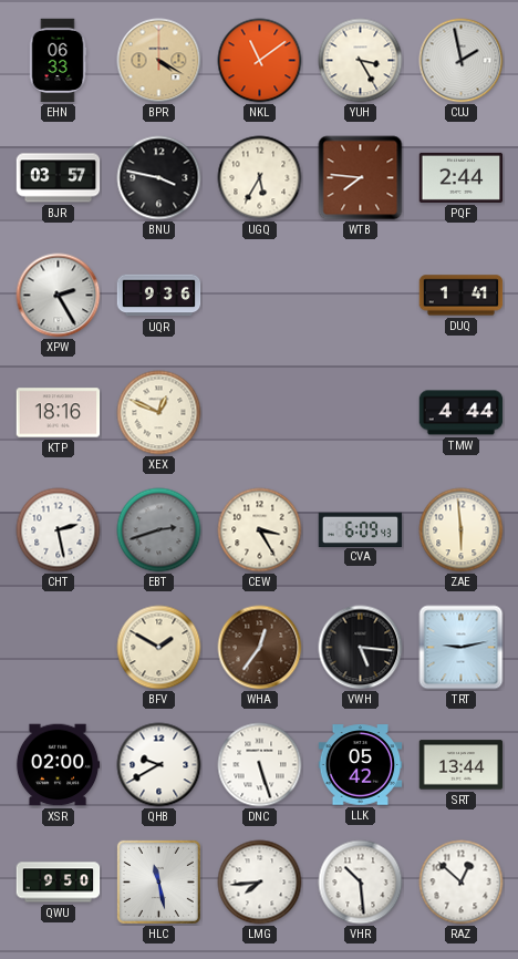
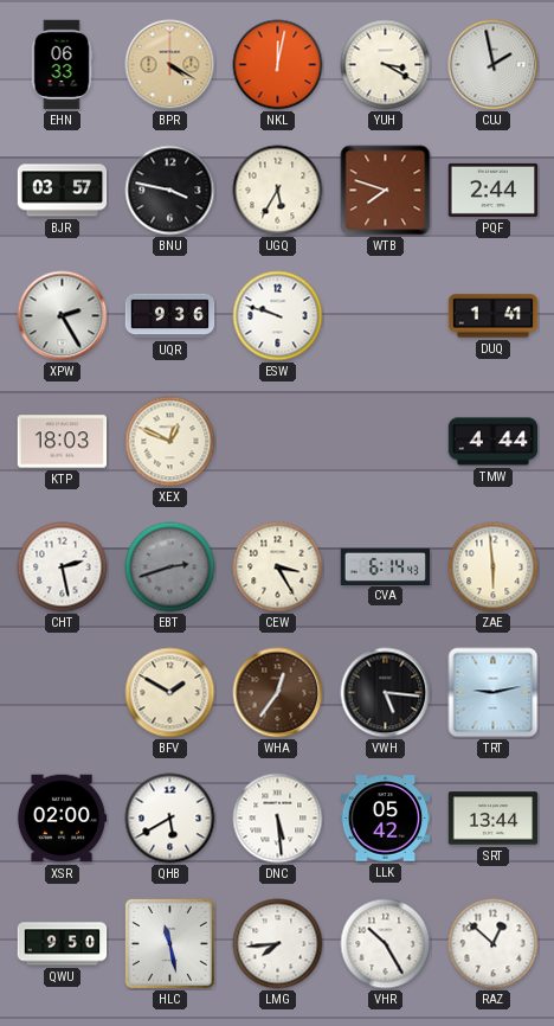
NKL: 11:09 -> 12:02
YUH: 3:25 -> 3:20
WTB: 7:46 -> 7:48
ESW: none -> 9:48
KTP: 18:16 -> 18:03
CVA: 6:09 -> 6:14
QHB: 9:40 -> 5:40
DNC: 5:27 -> 5:29
VHR: 10:29 -> 10:25
